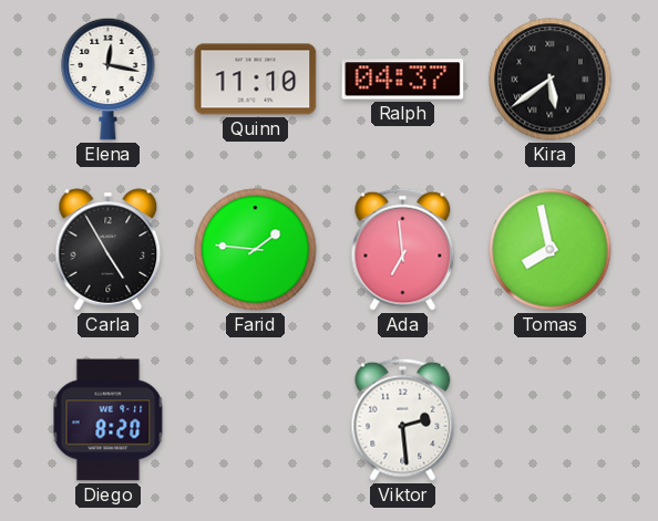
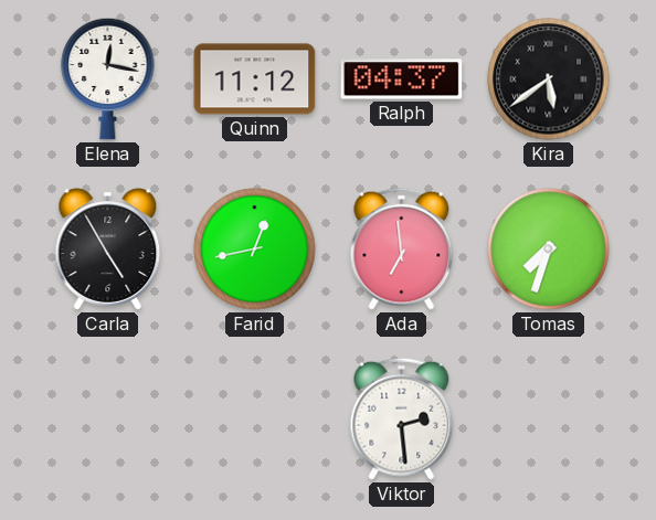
Quinn: 11:10 -> 11:12
Farid: 1:46 -> 12:43
Tomas: 7:58 -> 7:33
Diego: 8:20 -> none
